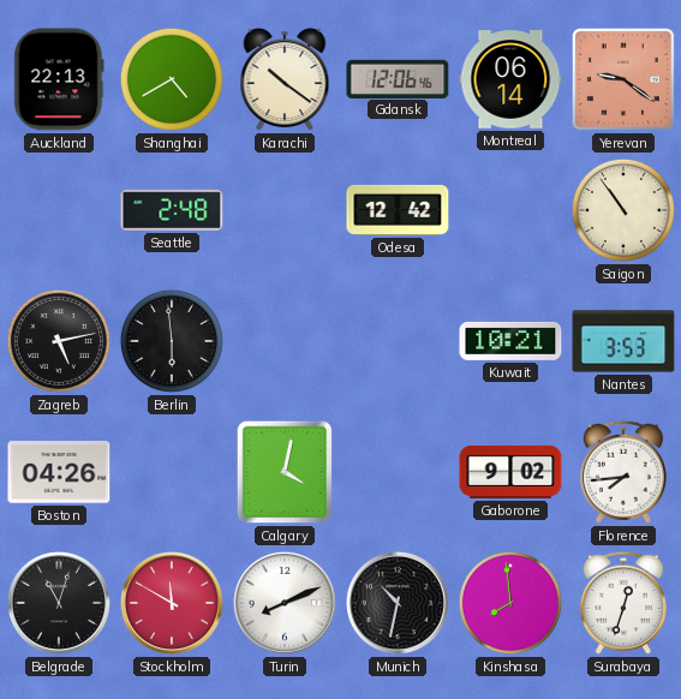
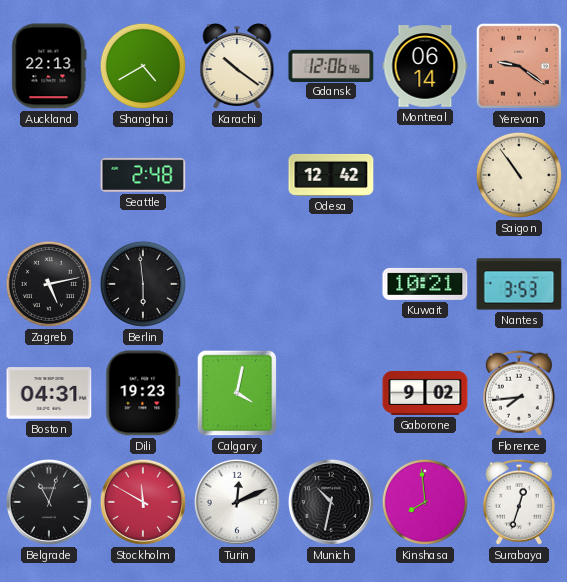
Boston: 04:26 -> 04:31
Dili: none -> 19:23
Turin: 8:11 -> 12:11
